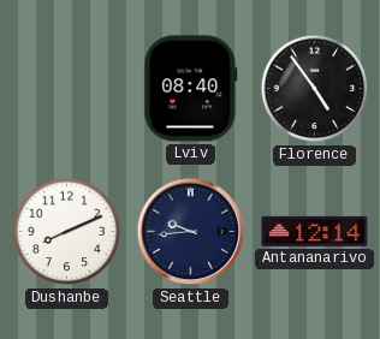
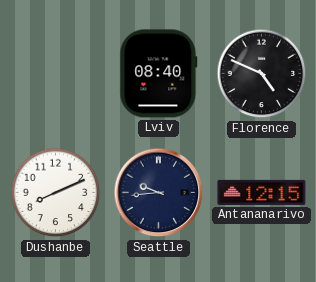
Florence: 4:54 -> 4:49
Antananarivo: 12:14 -> 12:15
